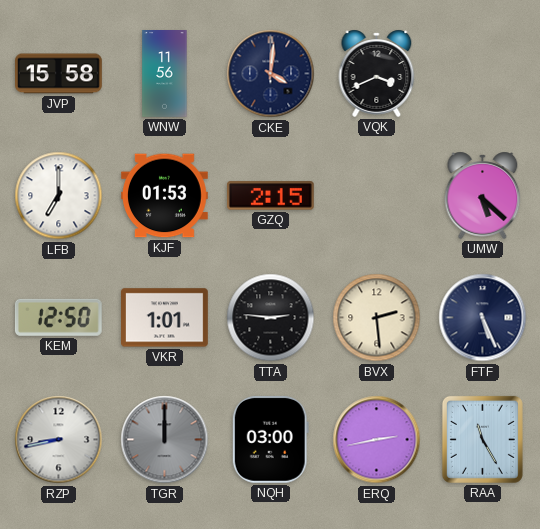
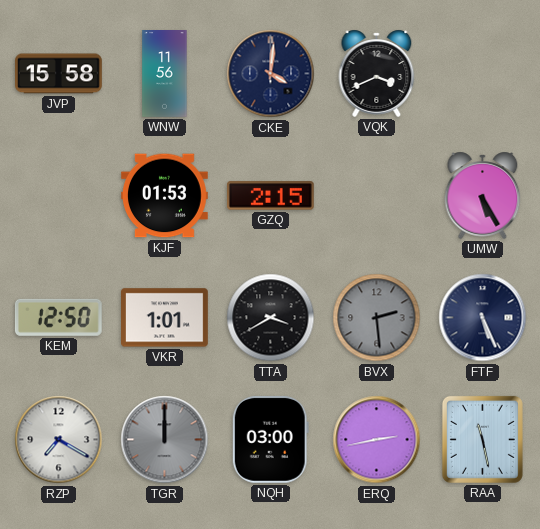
LFB: 7:00 -> none
UMW: 5:22 -> 5:25
TTA: 2:46 -> 3:40
BVX dial: cream -> grey
RZP: 8:43 -> 7:20
RAA: 11:25 -> 11:28
